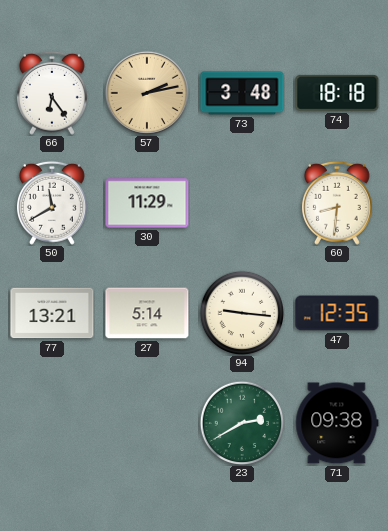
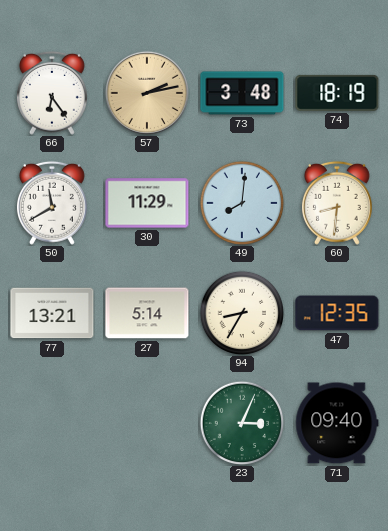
74: 18:18 -> 18:19
49: none -> 8:01
94: 9:16 -> 8:35
23: 2:40 -> 3:04
71: 09:38 -> 09:40
